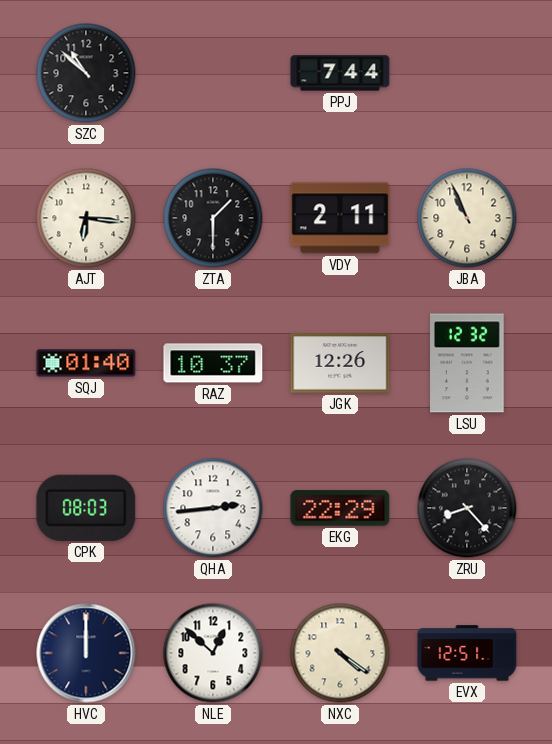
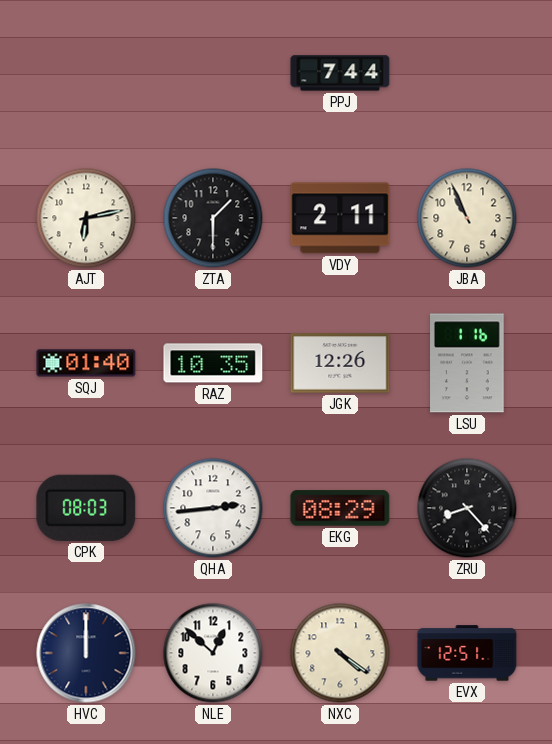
SZC: 10:52 -> none
AJT: 6:16 -> 6:13
RAZ: 10:37 -> 10:35
LSU: 12:32 -> 1:16
EKG: 22:29 -> 08:29
